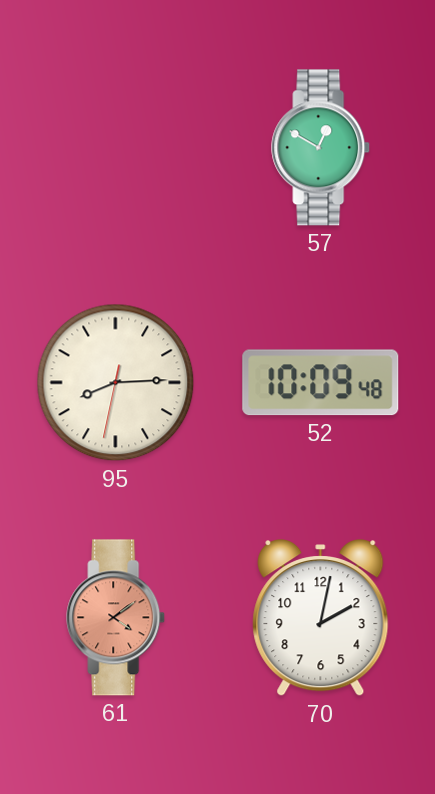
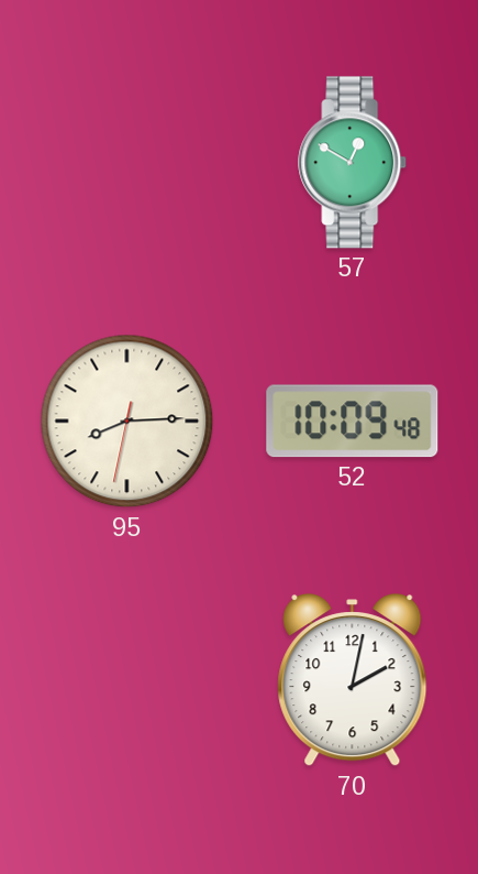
61: 4:09 -> none
